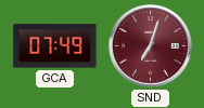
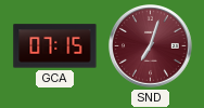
GCA: 07:49 -> 07:15
